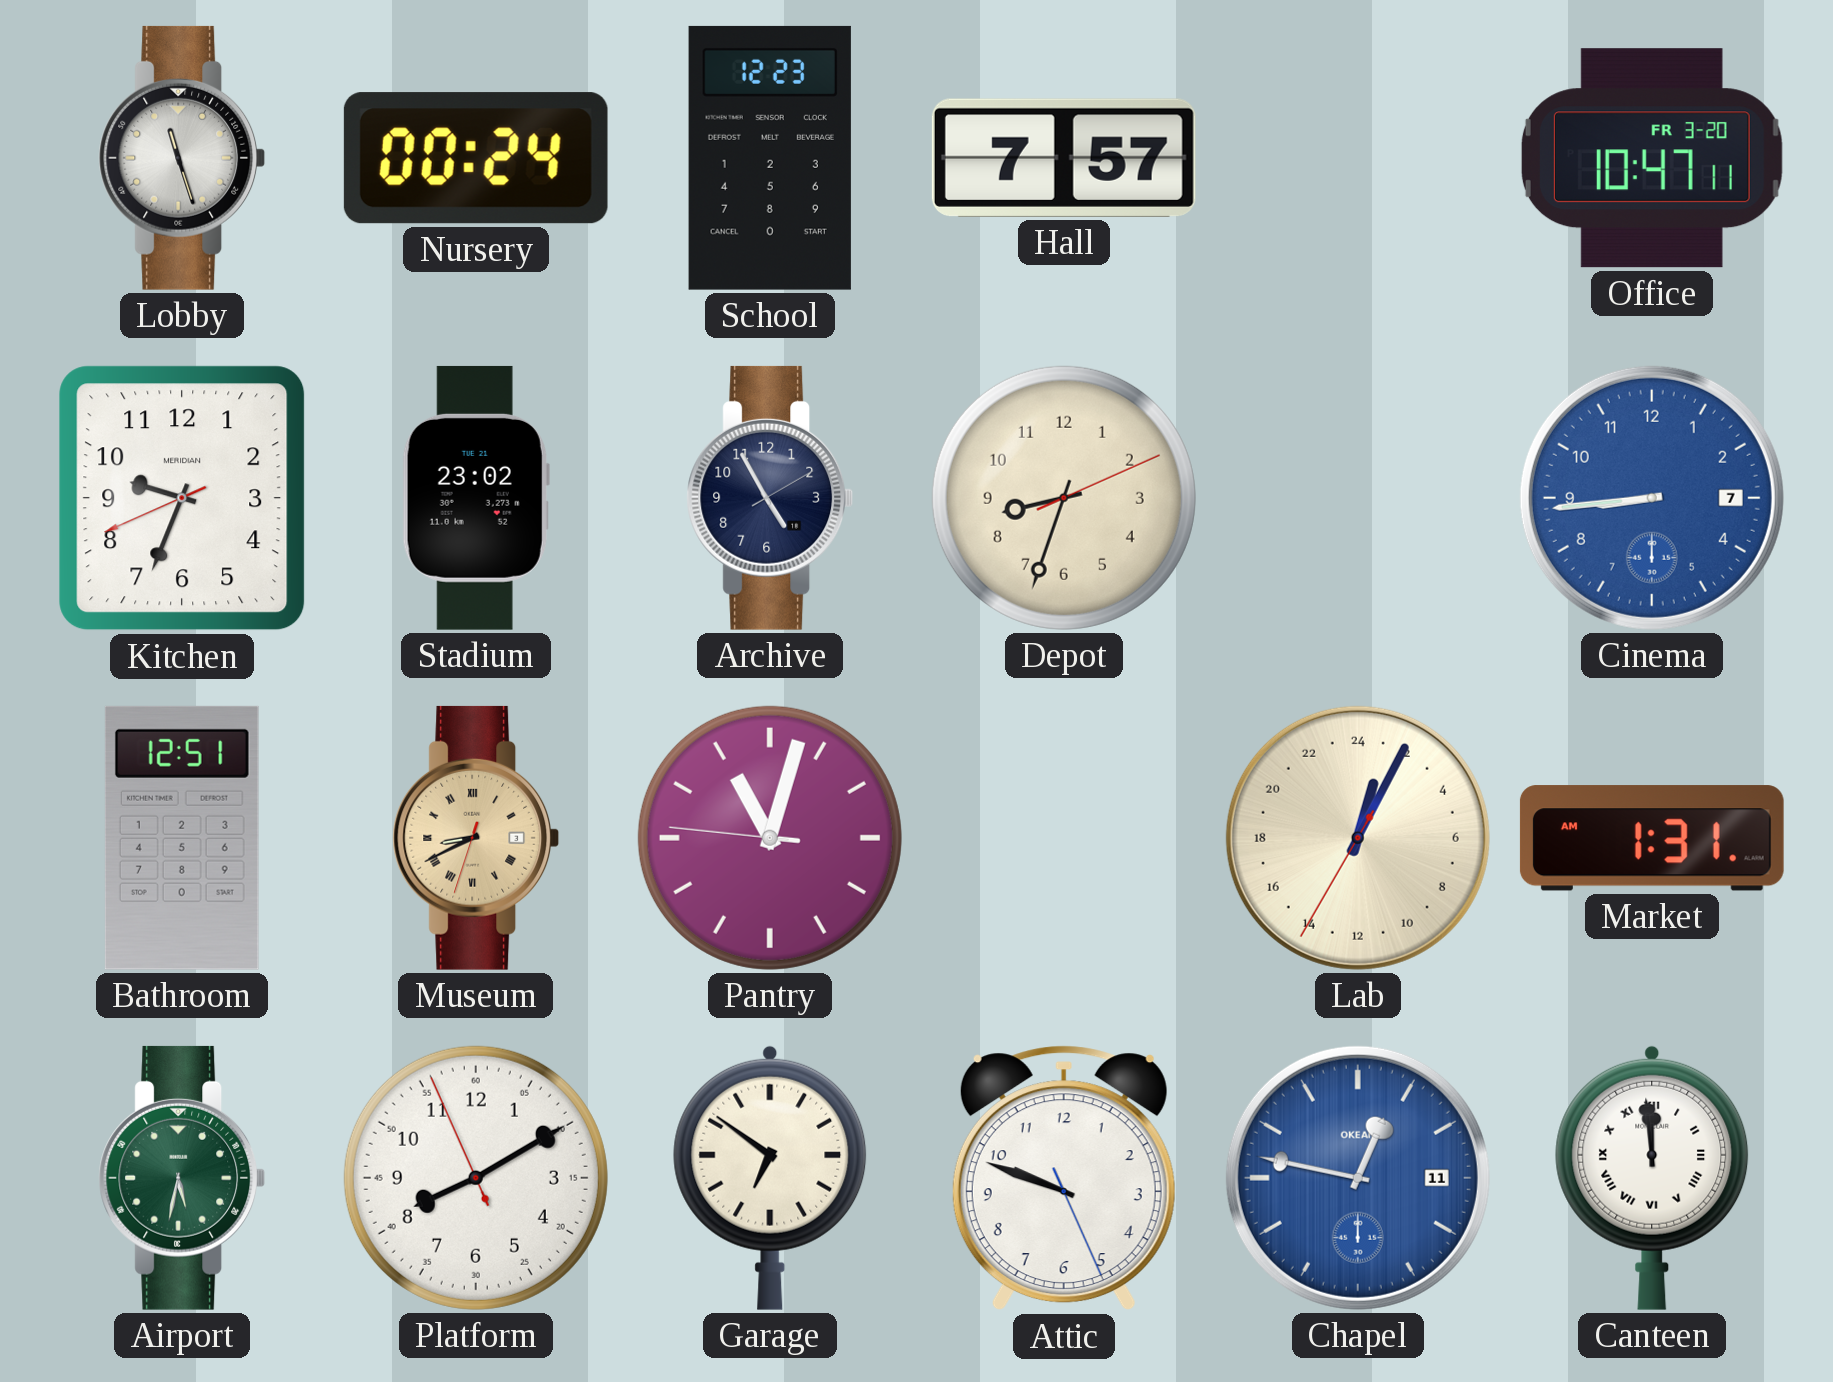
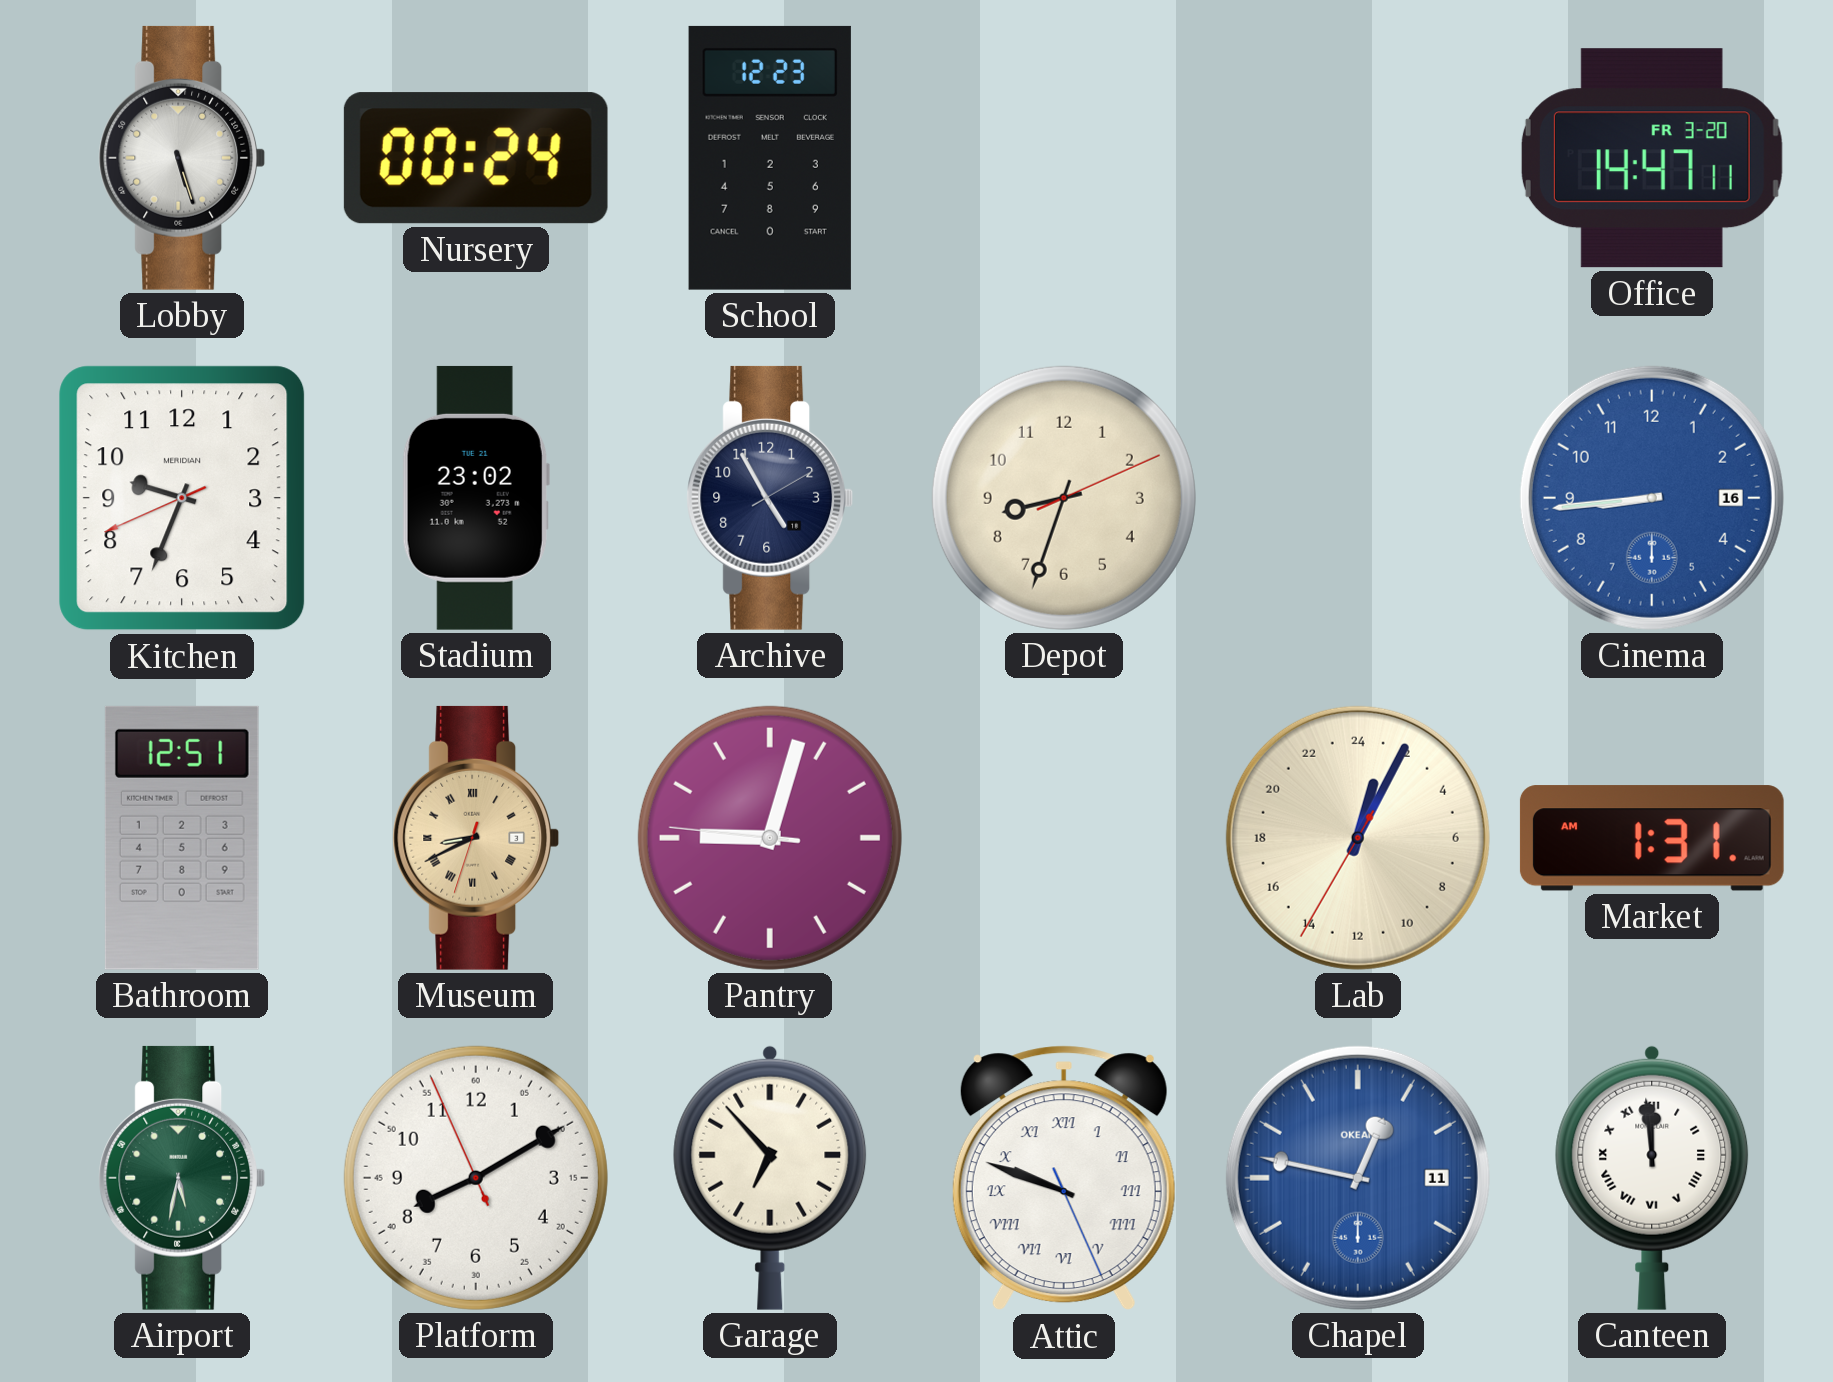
Lobby: 11:27 -> 5:27
Hall: 7:57 -> none
Office: 10:47 -> 14:47
Cinema date: 7 -> 16
Pantry: 11:02 -> 9:02
Garage: 6:51 -> 6:53
Attic numerals: Arabic -> Roman
